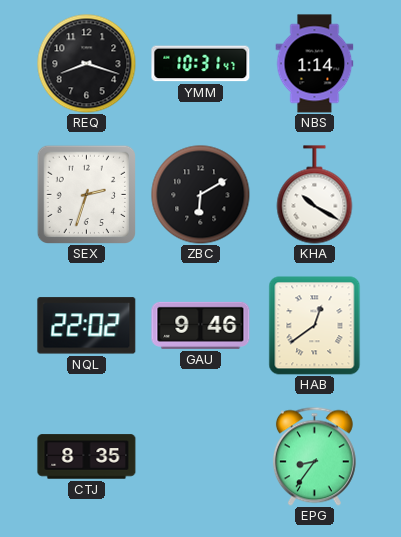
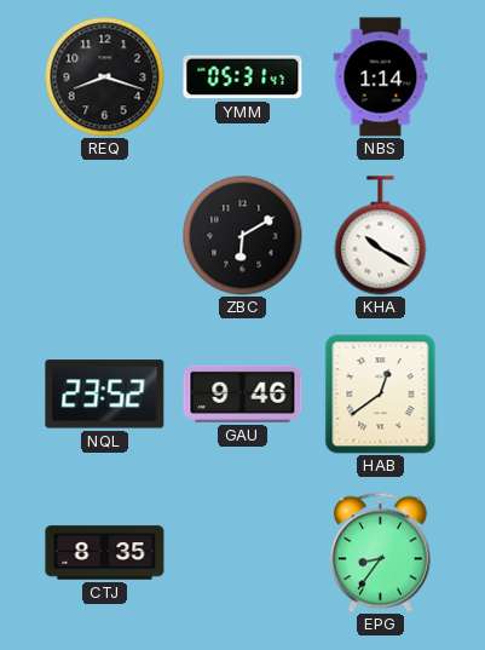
YMM: 10:31 -> 05:31
SEX: 2:33 -> none
NQL: 22:02 -> 23:52
